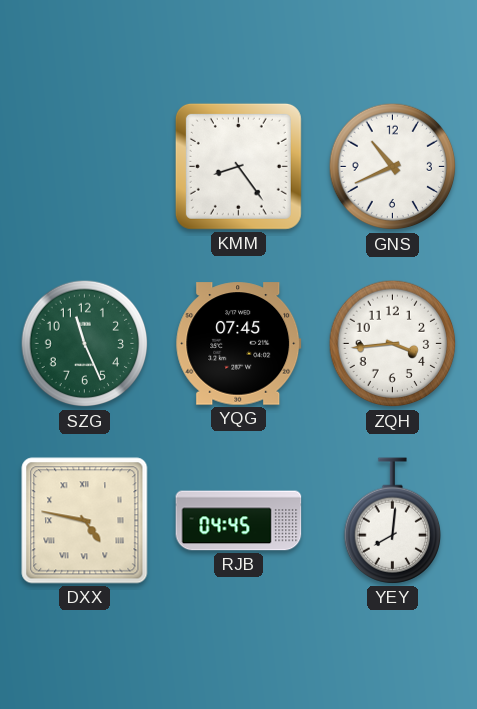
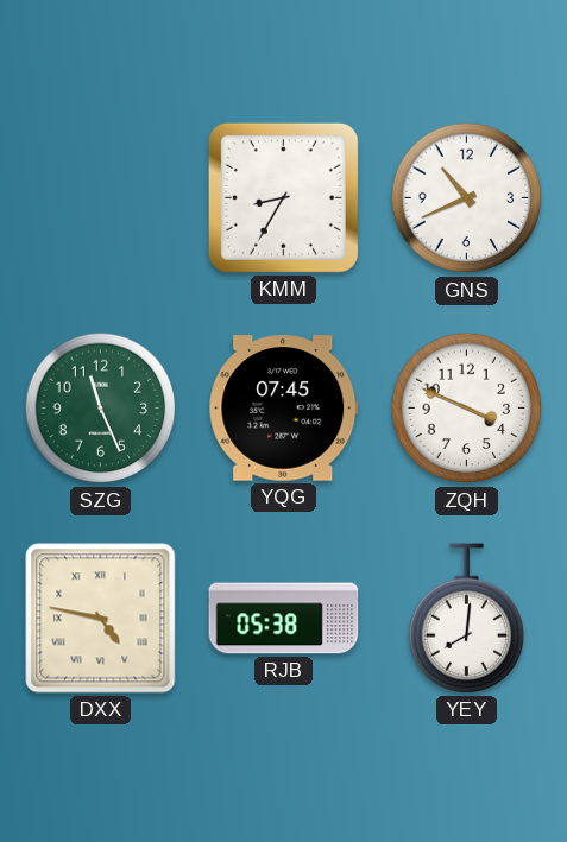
KMM: 8:24 -> 8:35
ZQH: 3:44 -> 3:49
RJB: 04:45 -> 05:38
